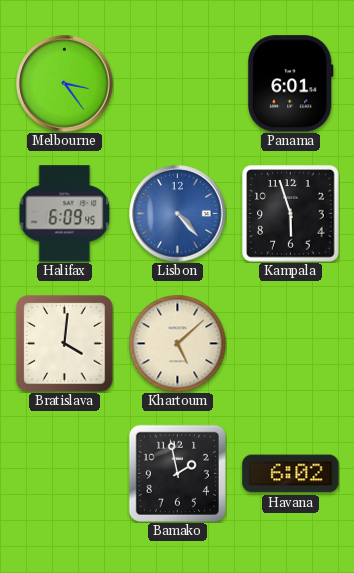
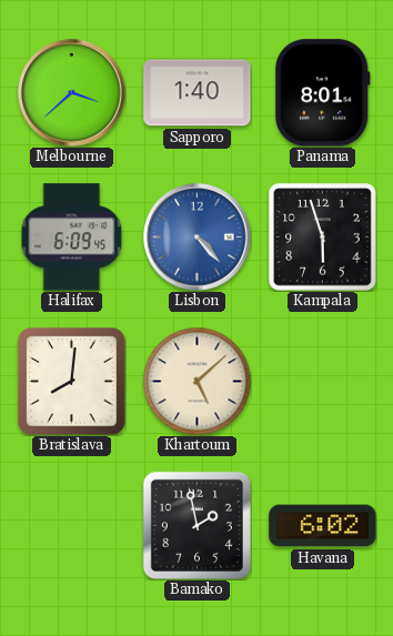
Melbourne: 3:24 -> 3:38
Sapporo: none -> 1:40
Panama: 6:01 -> 8:01
Bratislava: 4:01 -> 8:01
